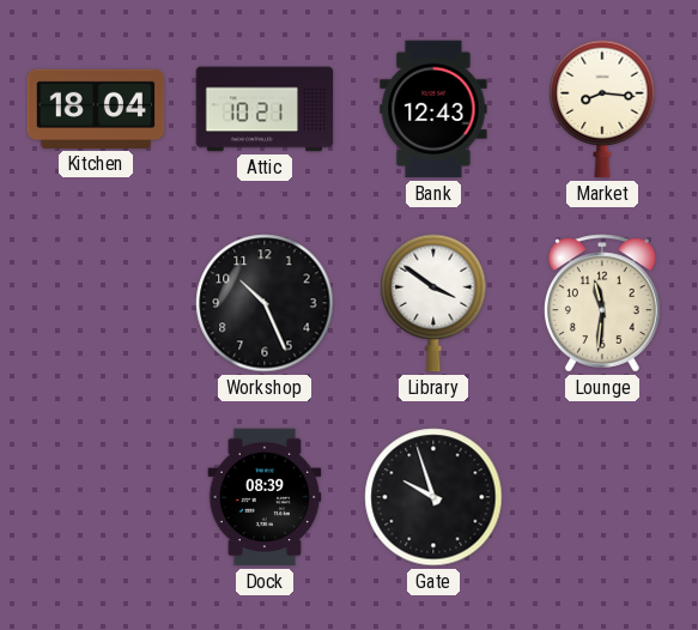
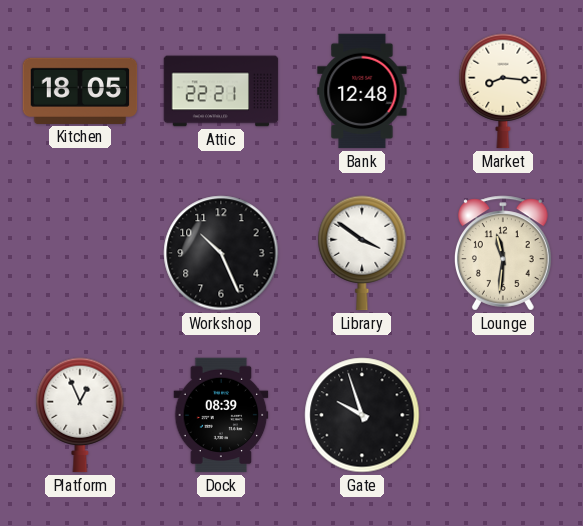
Kitchen: 18:04 -> 18:05
Attic: 10:21 -> 22:21
Bank: 12:43 -> 12:48
Platform: none -> 12:56
